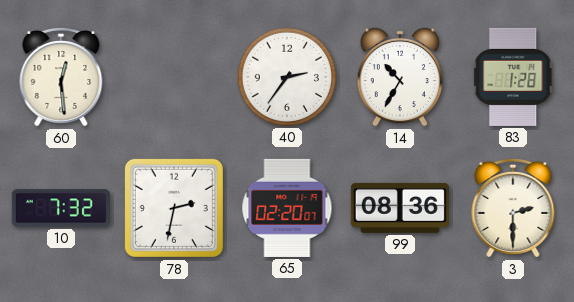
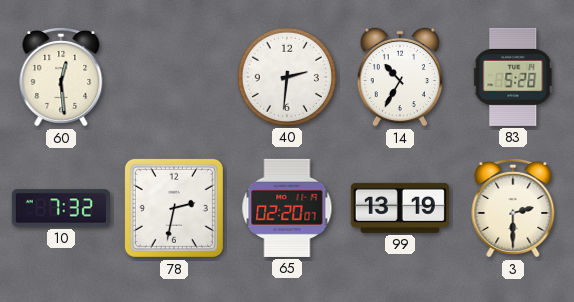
40: 2:36 -> 2:31
83: 1:28 -> 5:28
99: 08:36 -> 13:19
